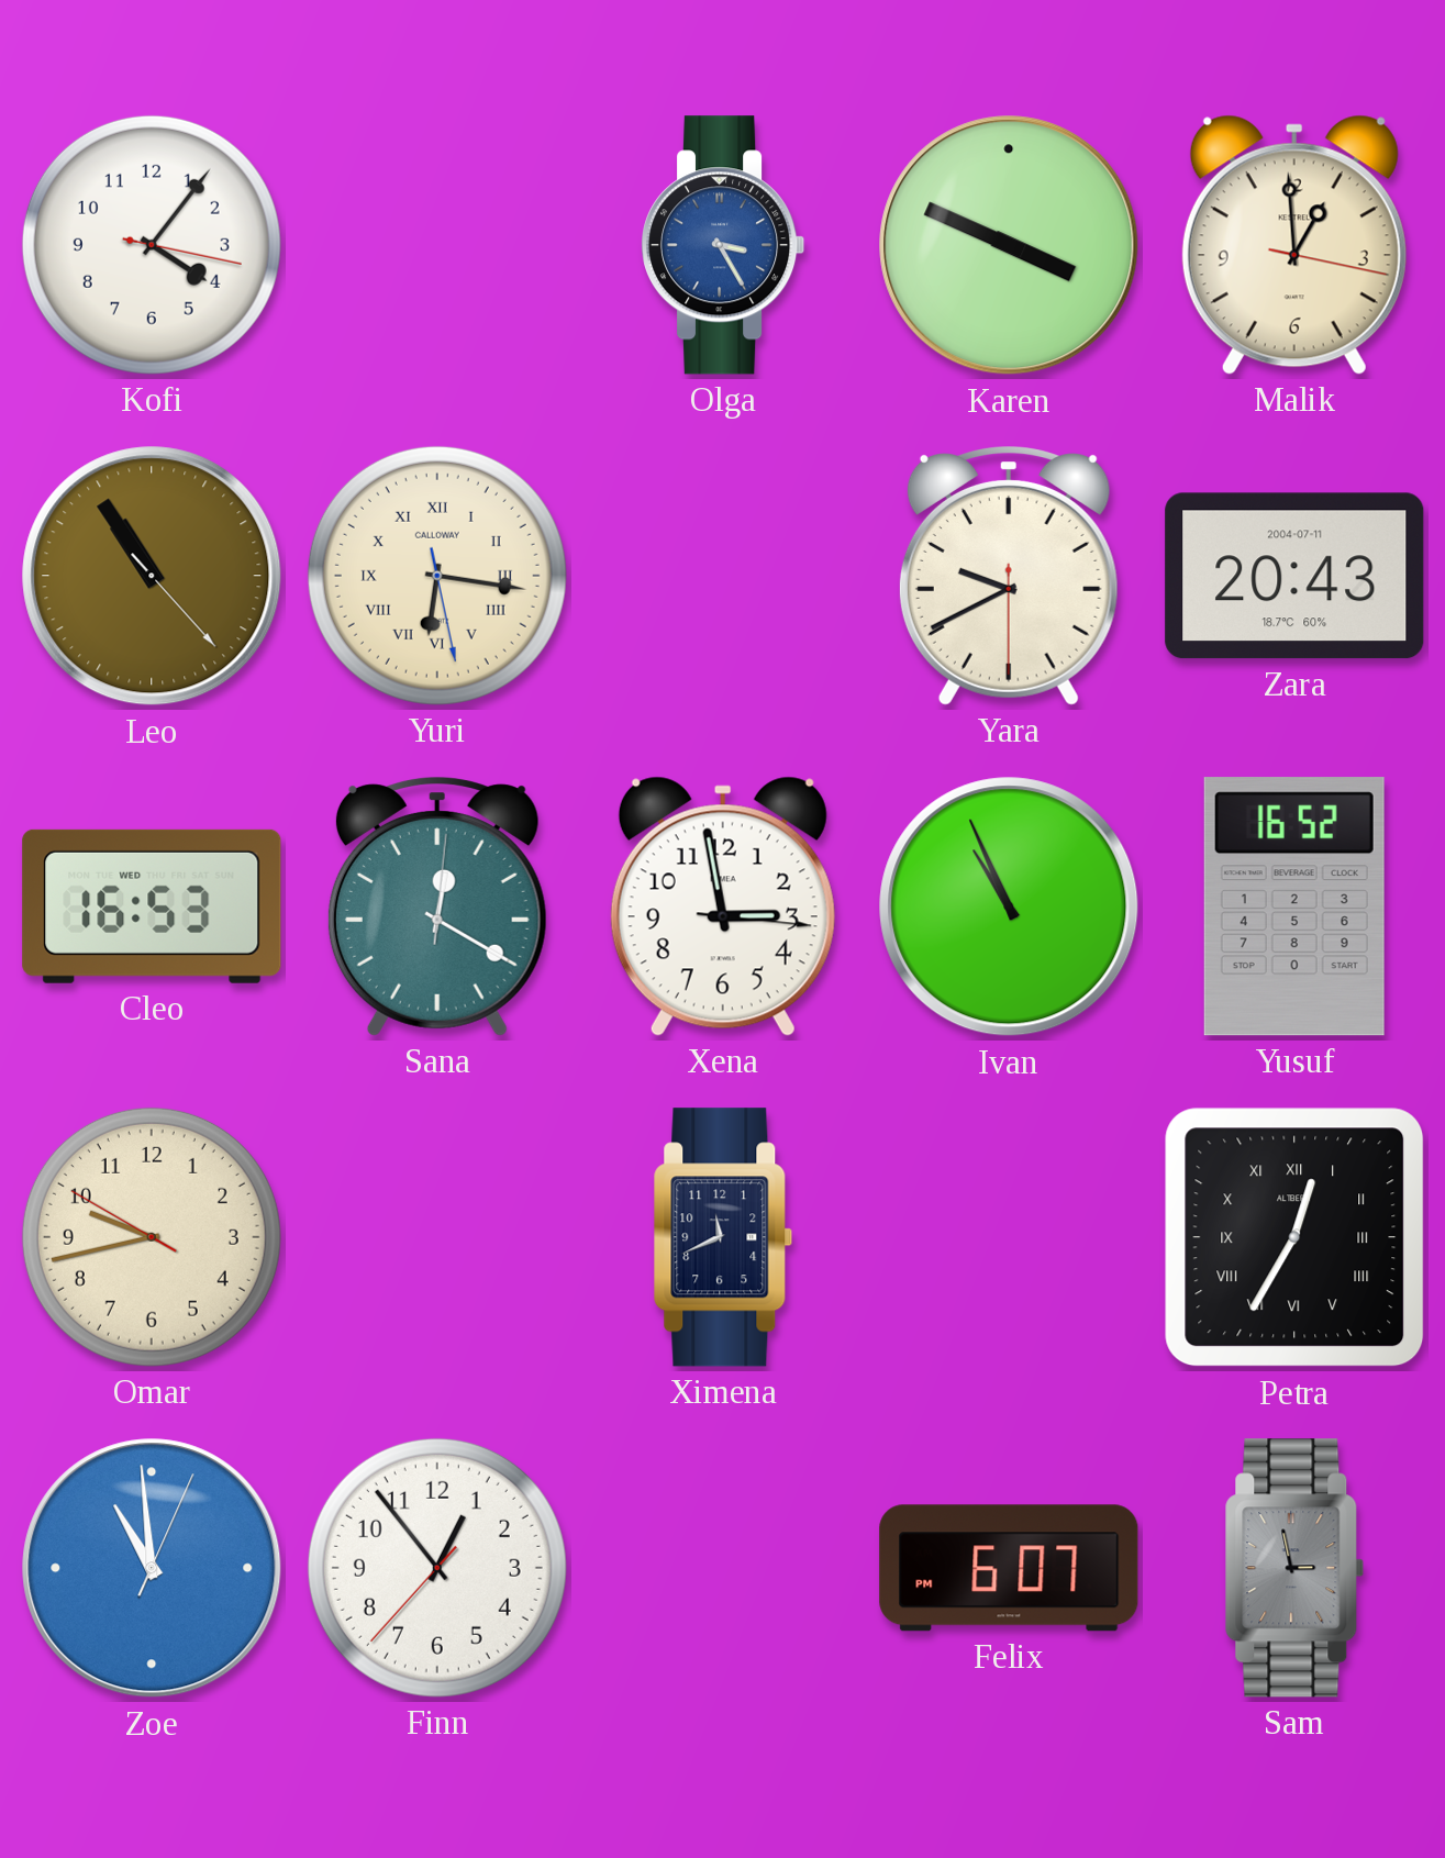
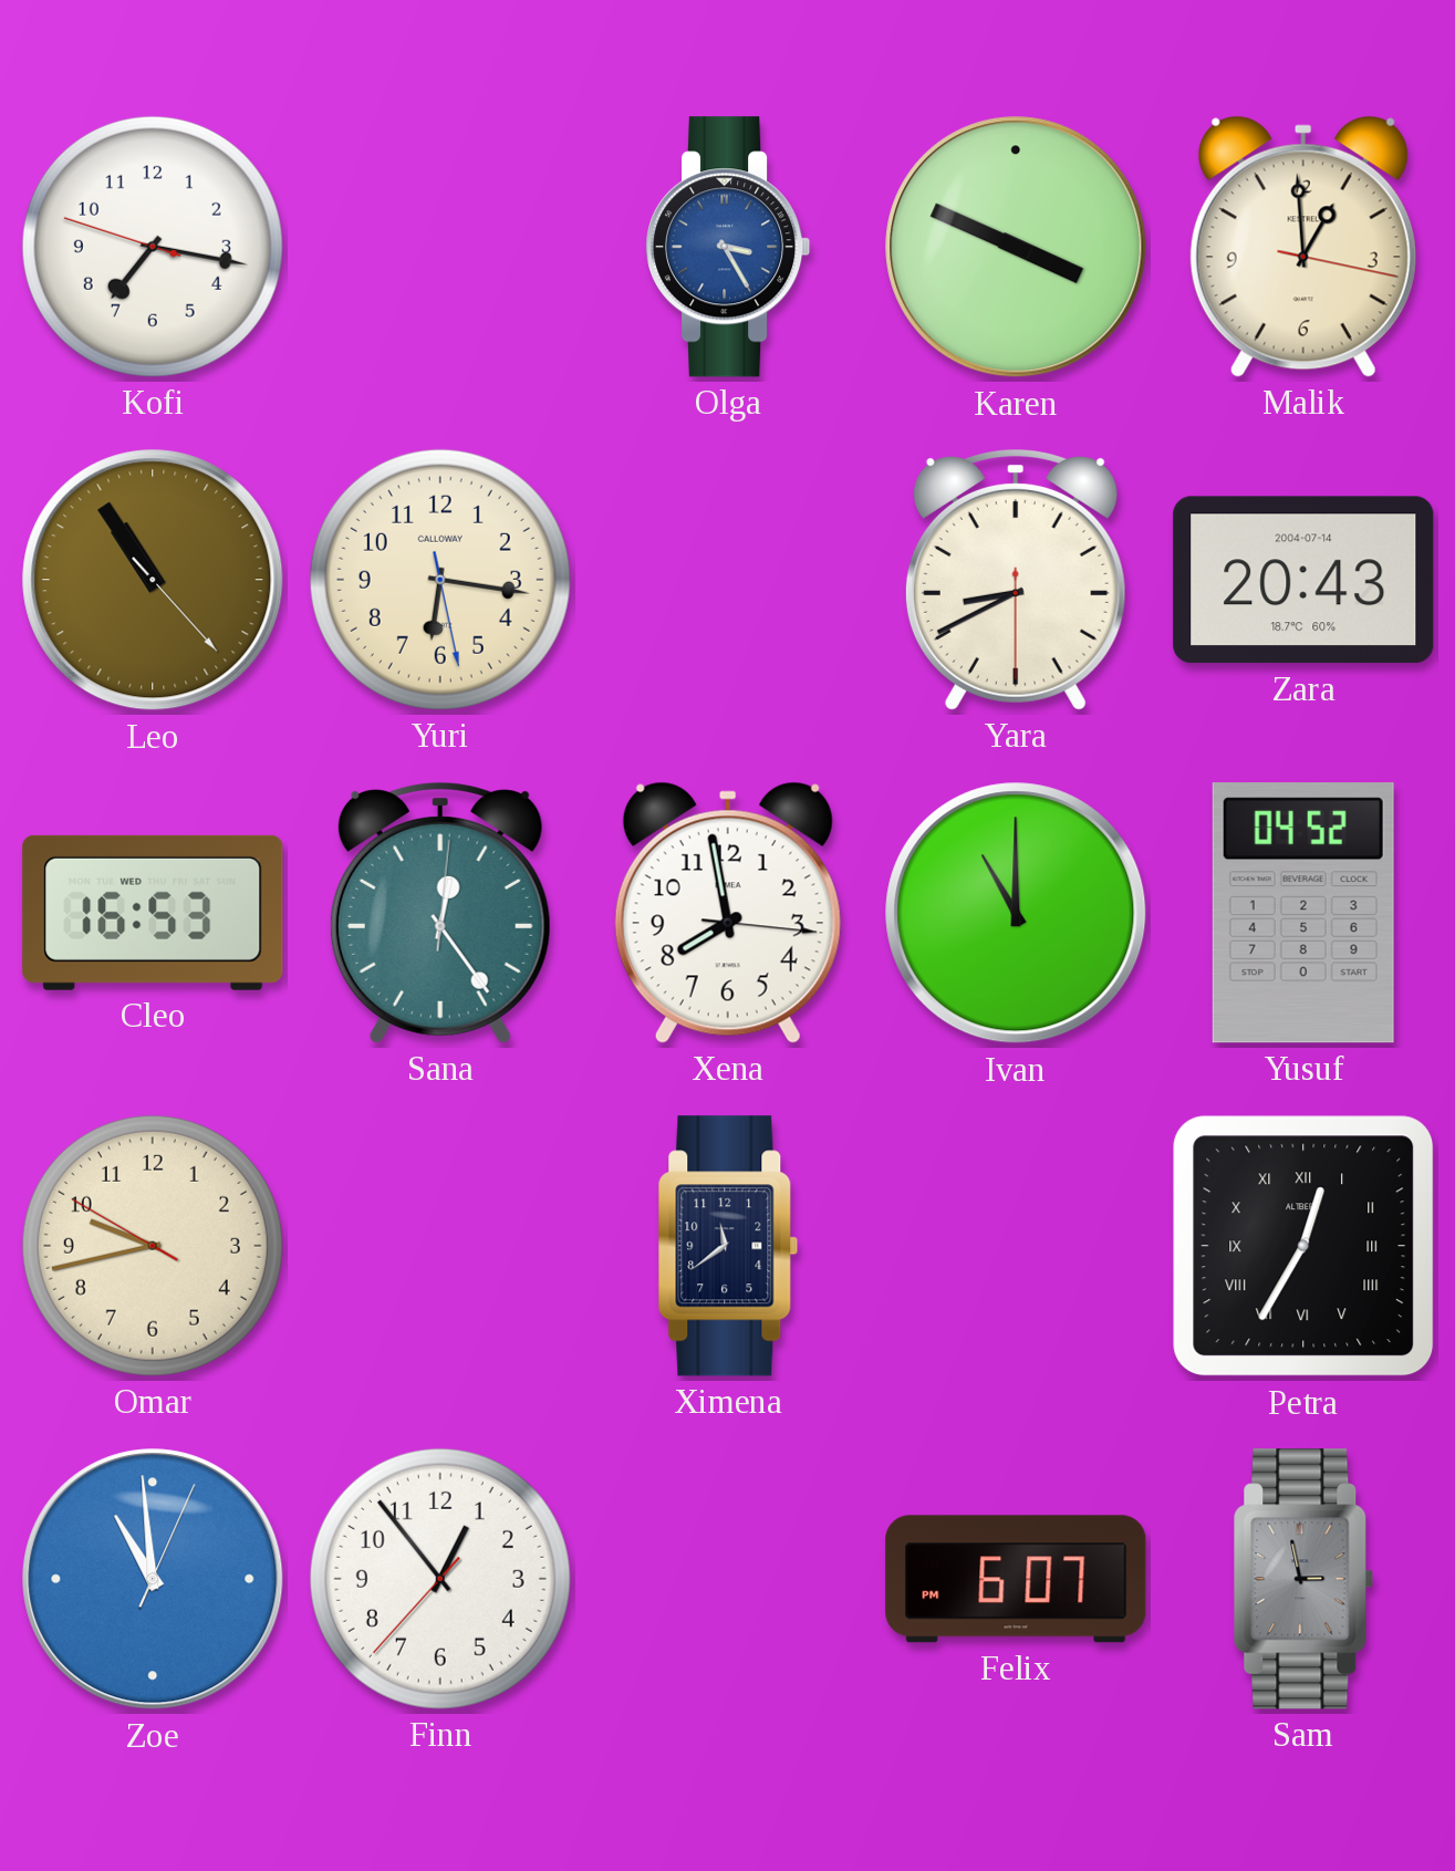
Kofi: 4:06 -> 7:16
Yuri numerals: Roman -> Arabic
Yara: 9:40 -> 8:40
Zara date: 2004-07-11 -> 2004-07-14
Sana: 12:20 -> 12:24
Xena: 2:58 -> 7:58
Ivan: 10:56 -> 11:00
Yusuf: 16:52 -> 04:52
Ximena: 11:41 -> 11:39
